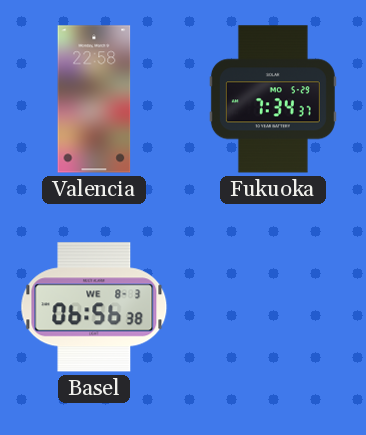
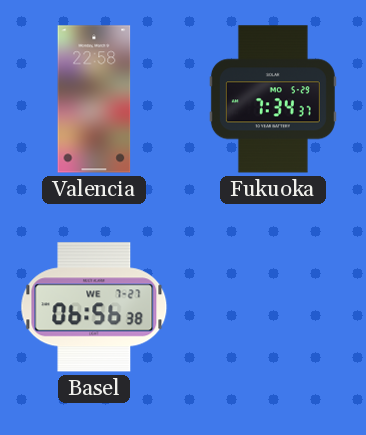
Basel date: WE 8-3 -> WE 7-27
